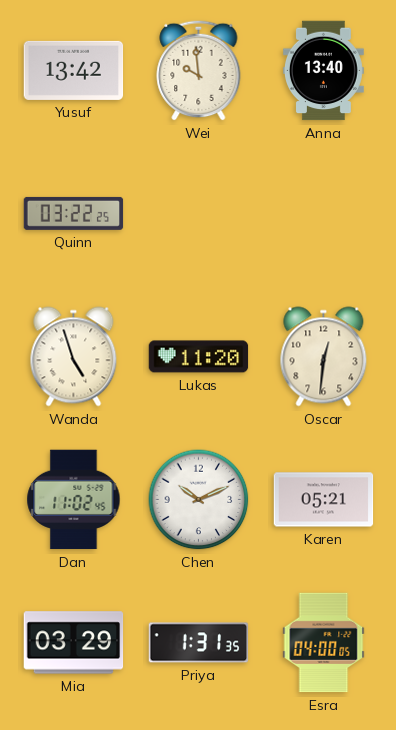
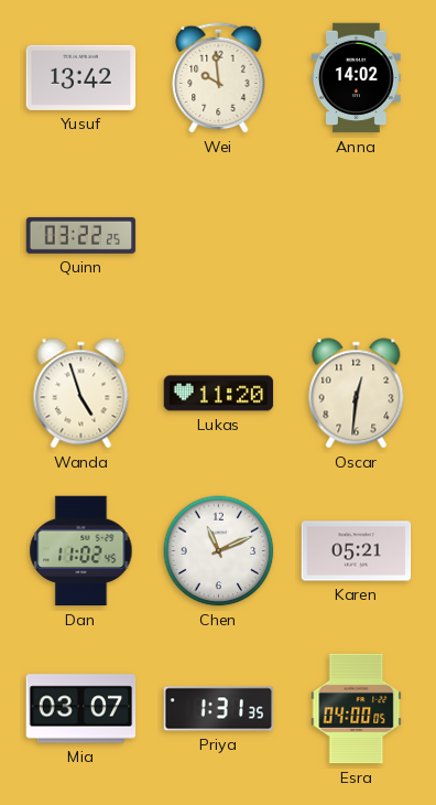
Anna: 13:40 -> 14:02
Chen: 10:11 -> 11:11
Mia: 03:29 -> 03:07
